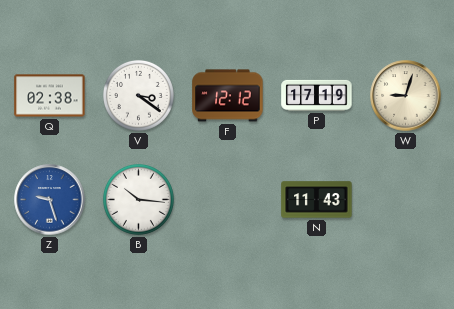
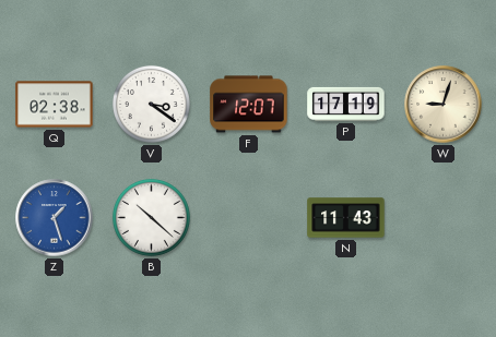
F: 12:12 -> 12:07
Z: 9:27 -> 1:27
B: 10:16 -> 10:22
